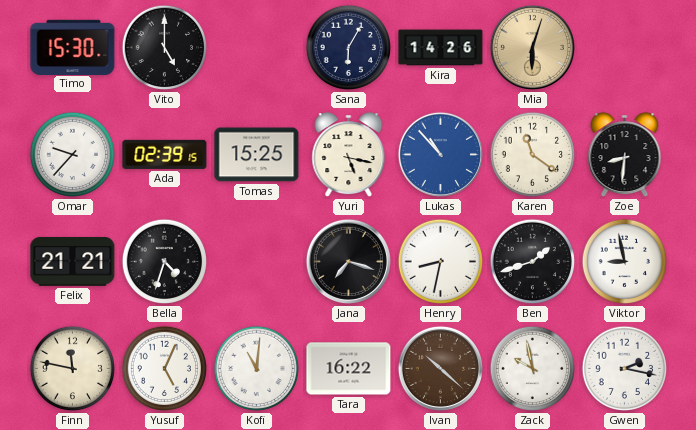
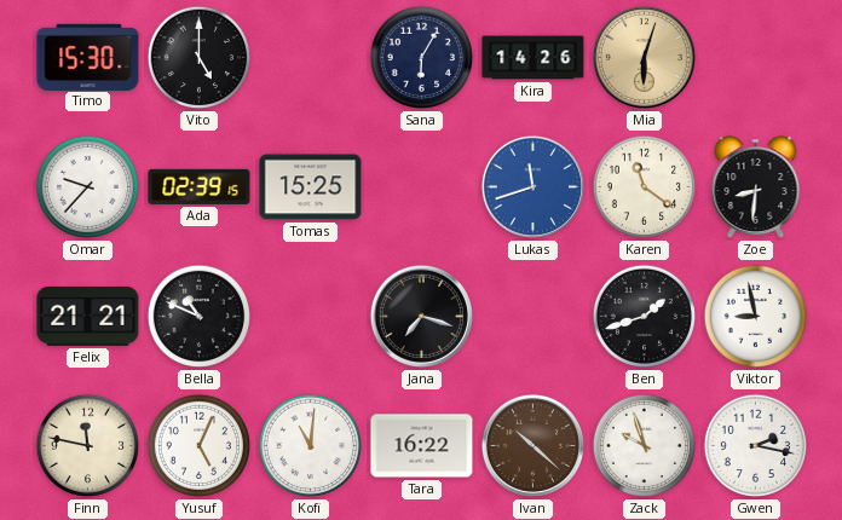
Yuri: 5:17 -> none
Lukas: 10:53 -> 11:42
Bella: 4:33 -> 10:49
Henry: 8:32 -> none
Zack: 9:58 -> 9:57
